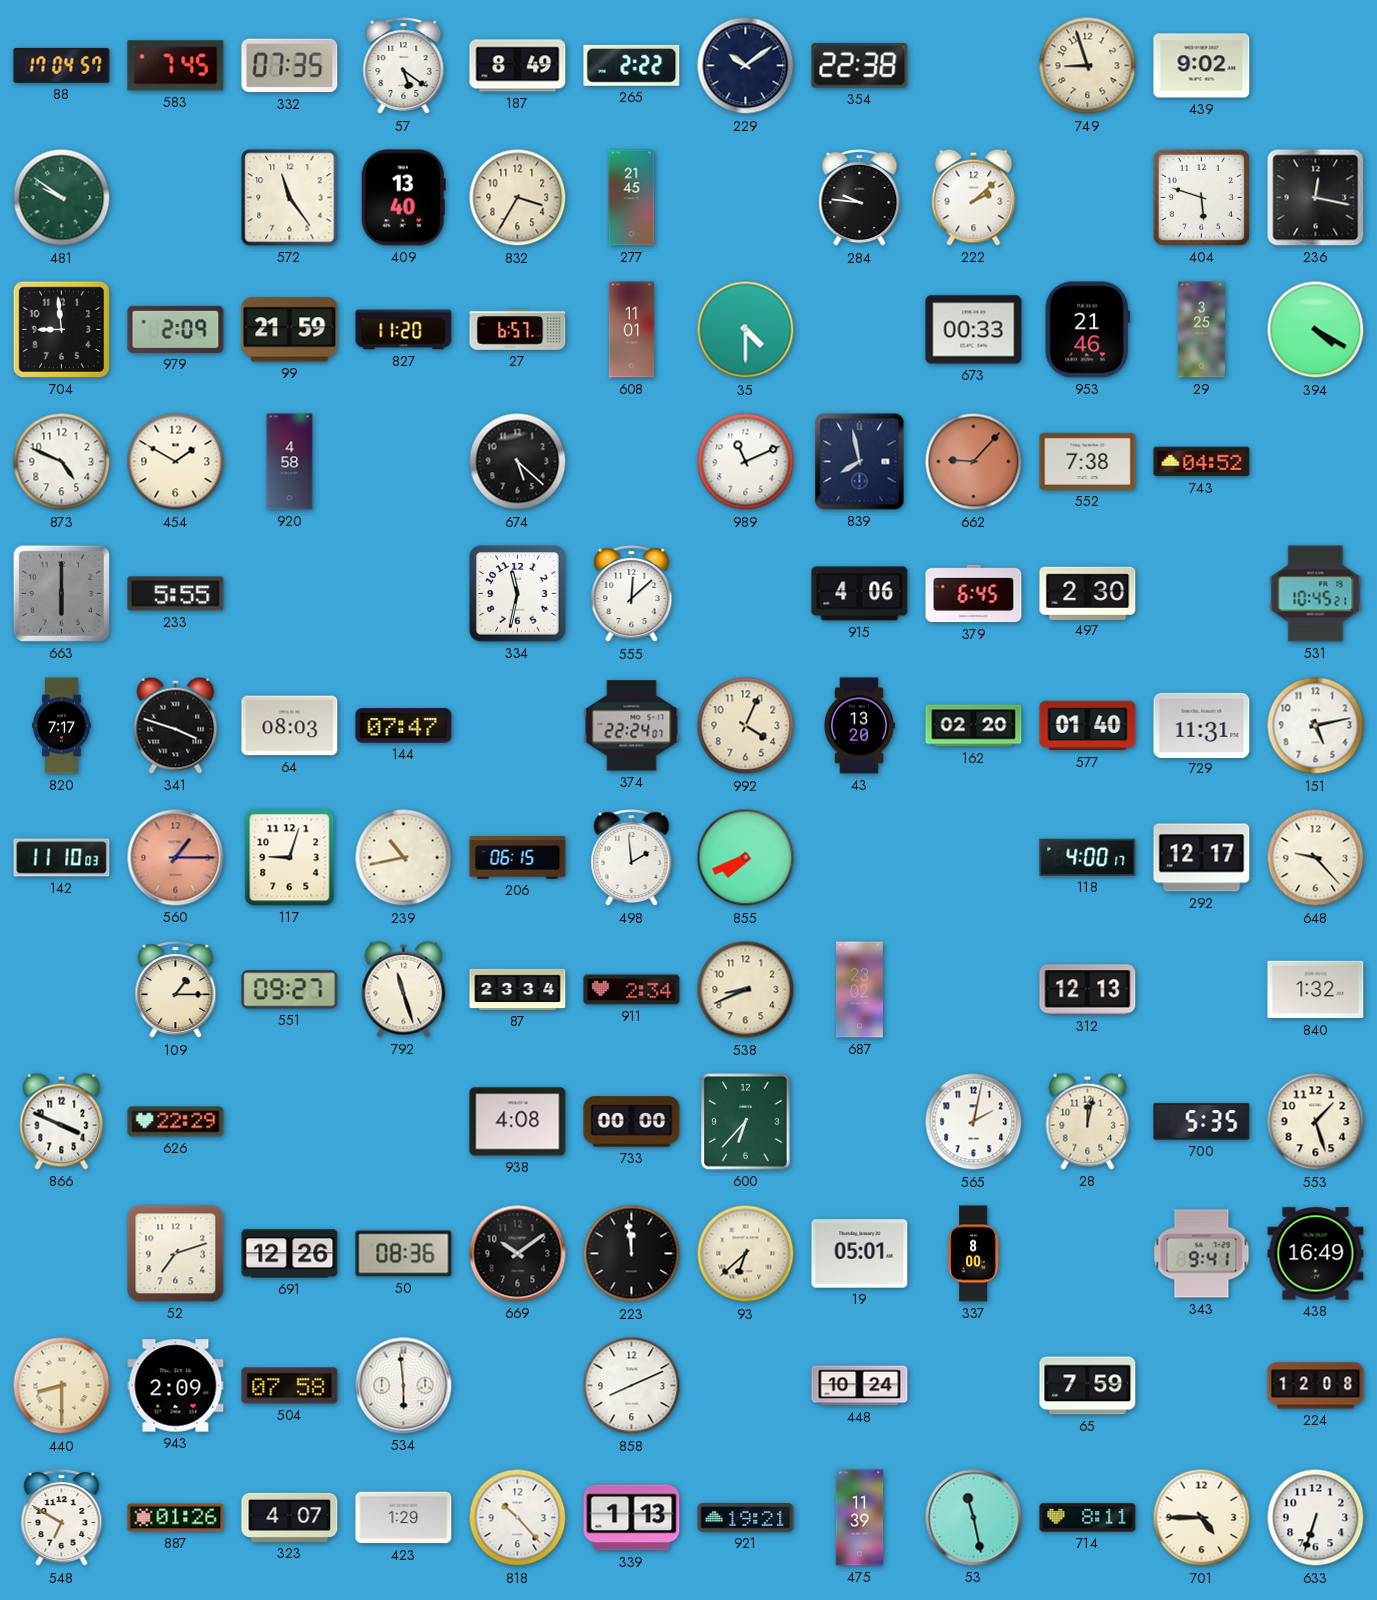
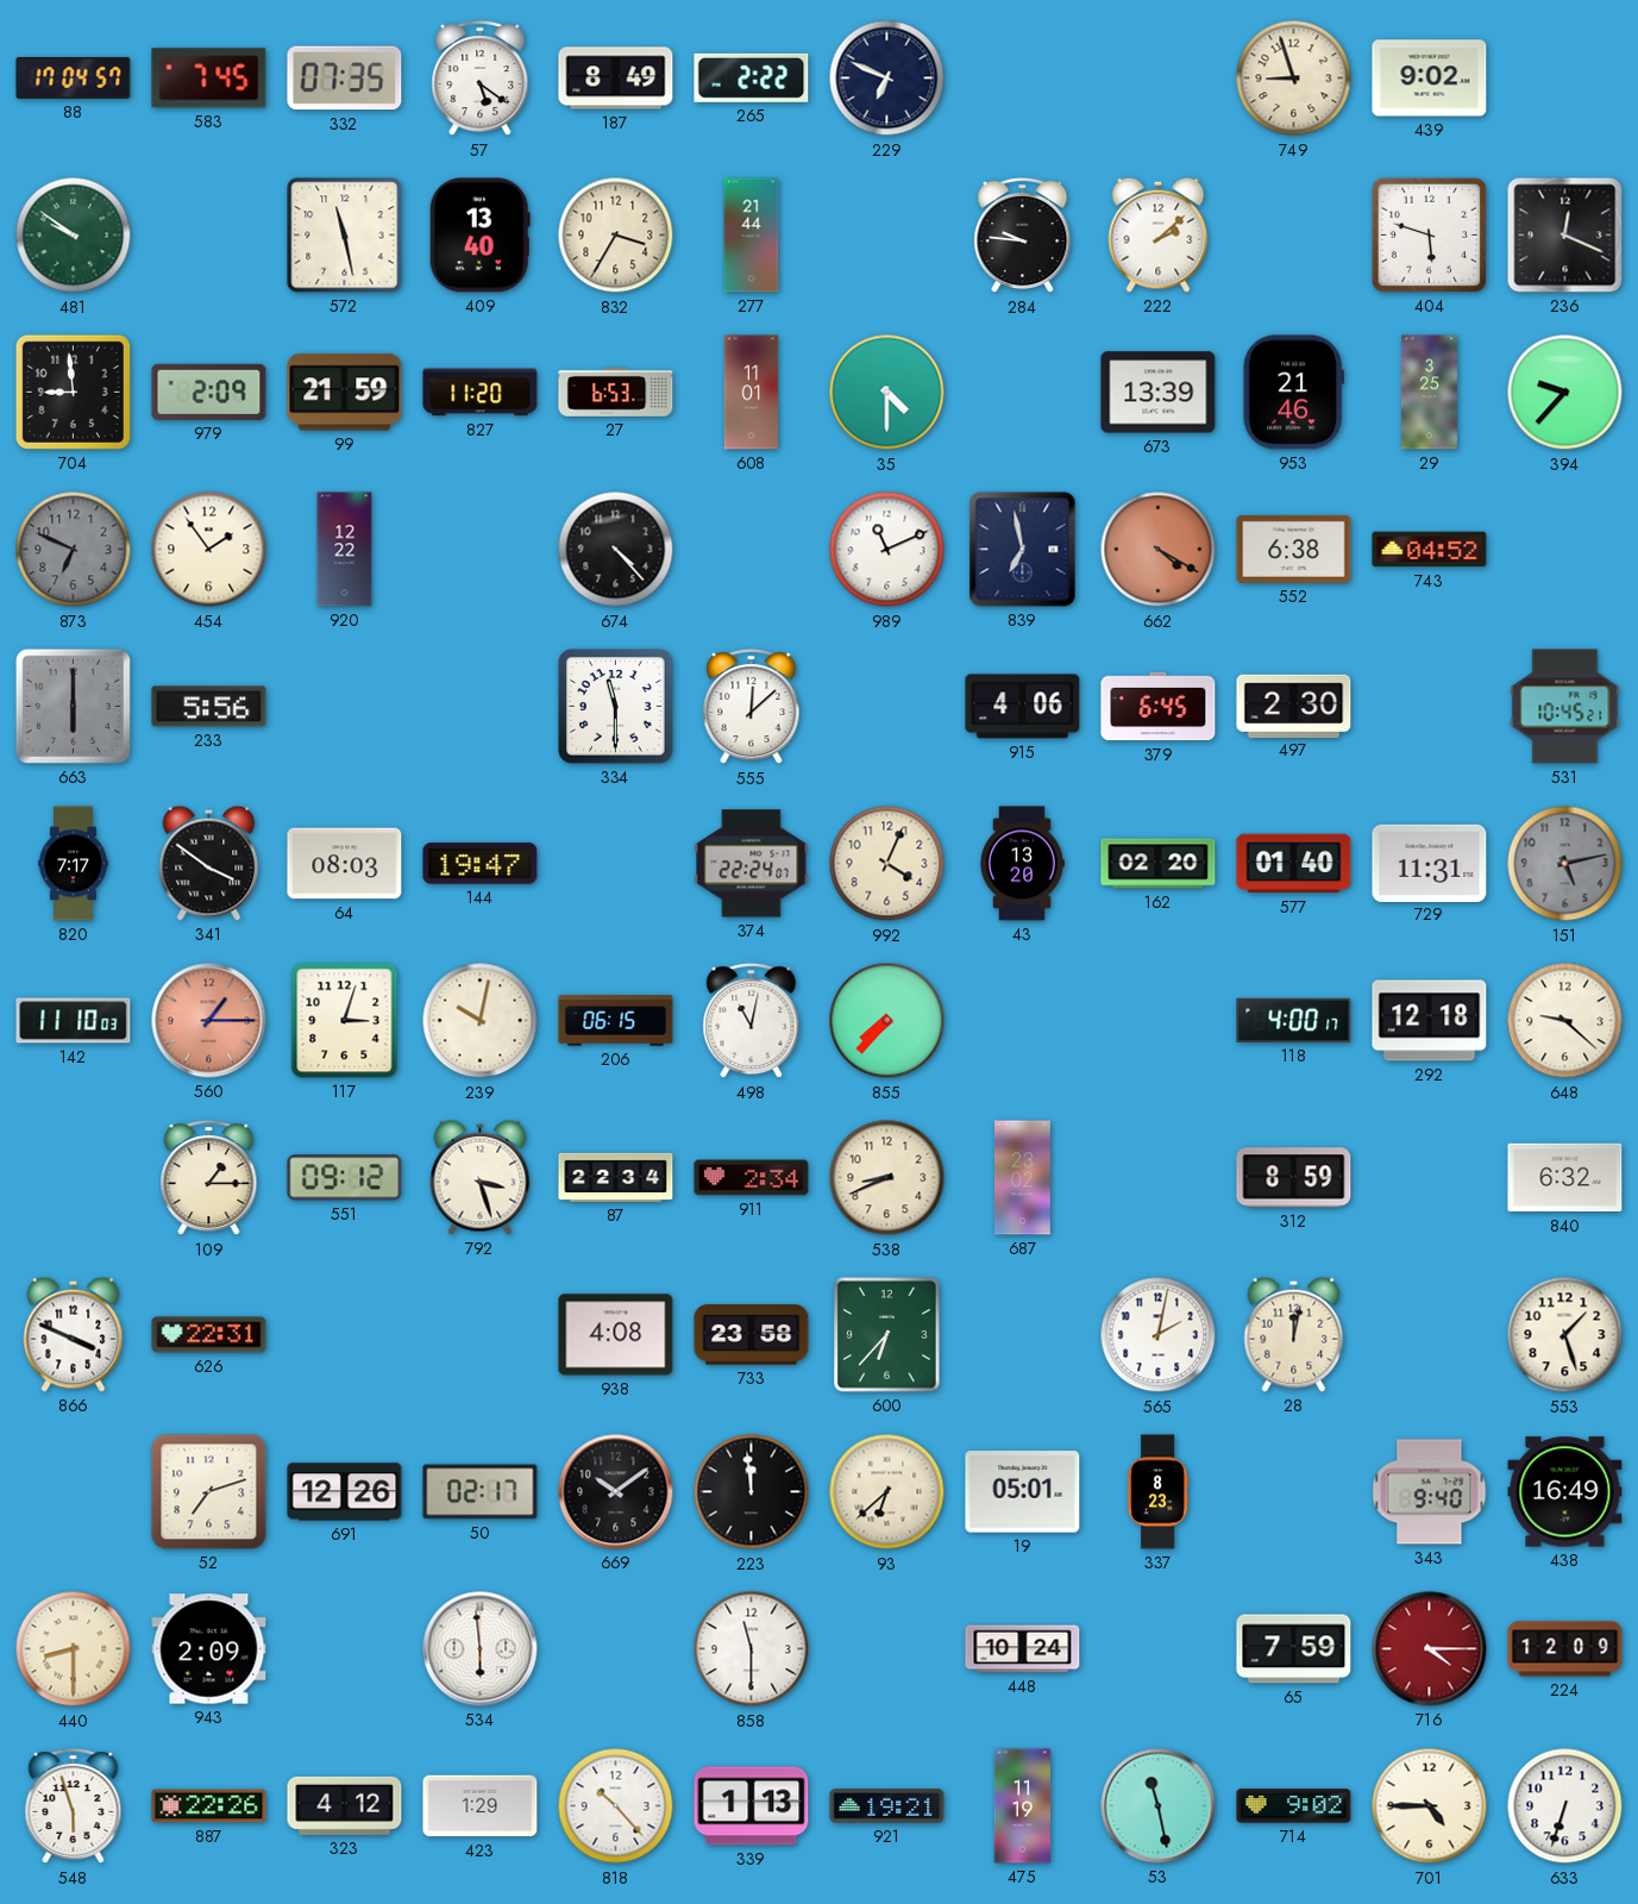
229: 10:09 -> 6:49
354: 22:38 -> none
572: 11:24 -> 11:28
277: 21:45 -> 21:44
236: 12:17 -> 12:19
27: 6:57 -> 6:53
673: 00:33 -> 13:39
394: 4:20 -> 9:37
873: 4:49 -> 6:49
873 dial: white -> grey
454: 1:50 -> 1:54
920: 4:58 -> 12:22
674: 5:22 -> 4:23
839: 7:58 -> 6:58
662: 9:07 -> 4:20
552: 7:38 -> 6:38
233: 5:55 -> 5:56
334: 11:32 -> 11:30
341: 3:48 -> 3:51
144: 07:47 -> 19:47
151 dial: white -> grey
117: 9:03 -> 3:03
239: 10:43 -> 10:02
498: 1:59 -> 11:02
855: 7:41 -> 7:37
292: 12:17 -> 12:18
648: 9:23 -> 9:22
551: 09:27 -> 09:12
792: 11:27 -> 3:27
87: 23:34 -> 22:34
312: 12:13 -> 8:59
840: 1:32 -> 6:32
626: 22:29 -> 22:31
733: 00:00 -> 23:58
700: 5:35 -> none
50: 08:36 -> 02:17
337: 8:00 -> 8:23
343: 9:41 -> 9:40
504: 07:58 -> none
858: 8:11 -> 11:30
716: none -> 4:15
224: 12:08 -> 12:09
548: 6:50 -> 5:57
887: 01:26 -> 22:26
323: 4:07 -> 4:12
475: 11:39 -> 11:19
714: 8:11 -> 9:02
